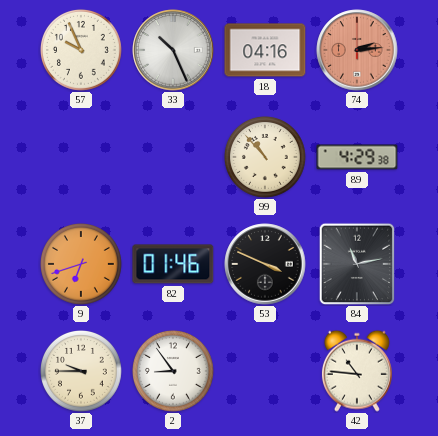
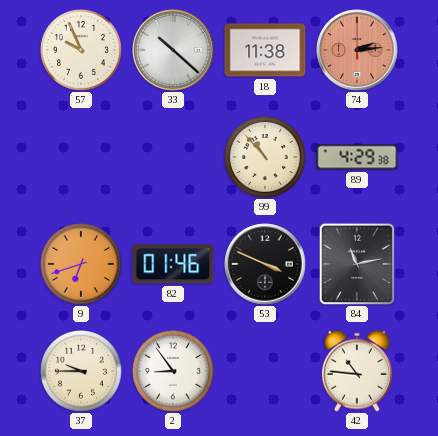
33: 10:26 -> 10:22
18: 04:16 -> 11:38
